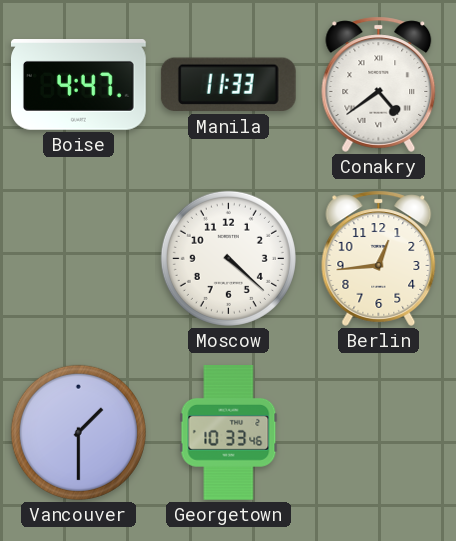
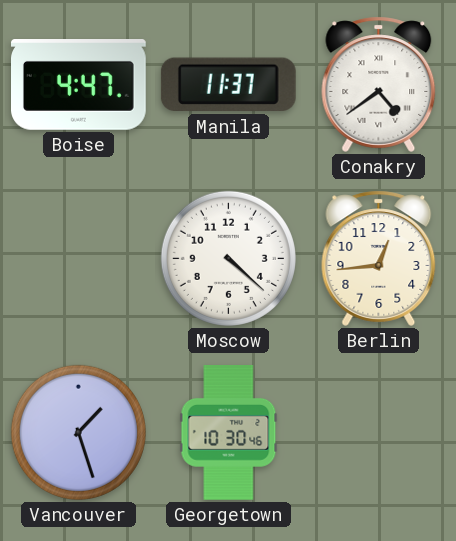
Manila: 11:33 -> 11:37
Vancouver: 1:30 -> 1:27
Georgetown: 10:33 -> 10:30
